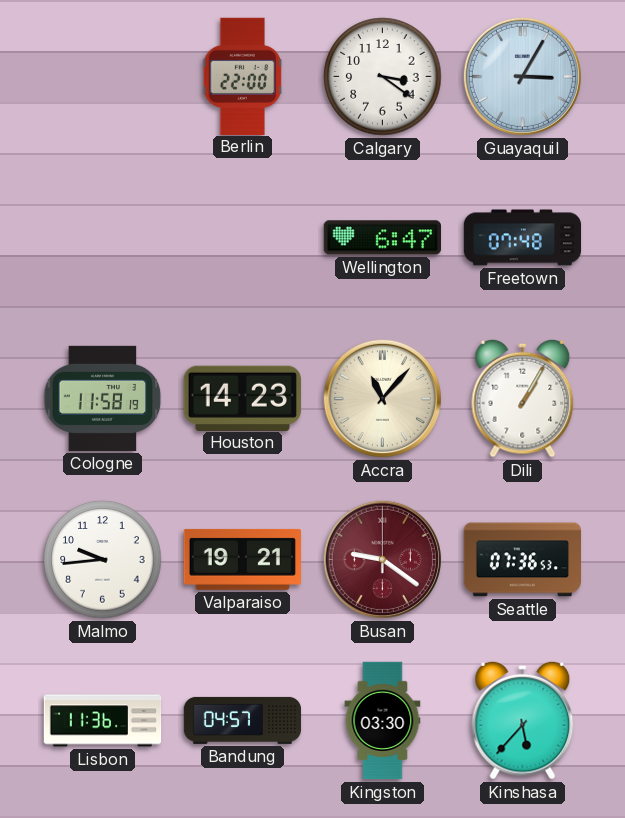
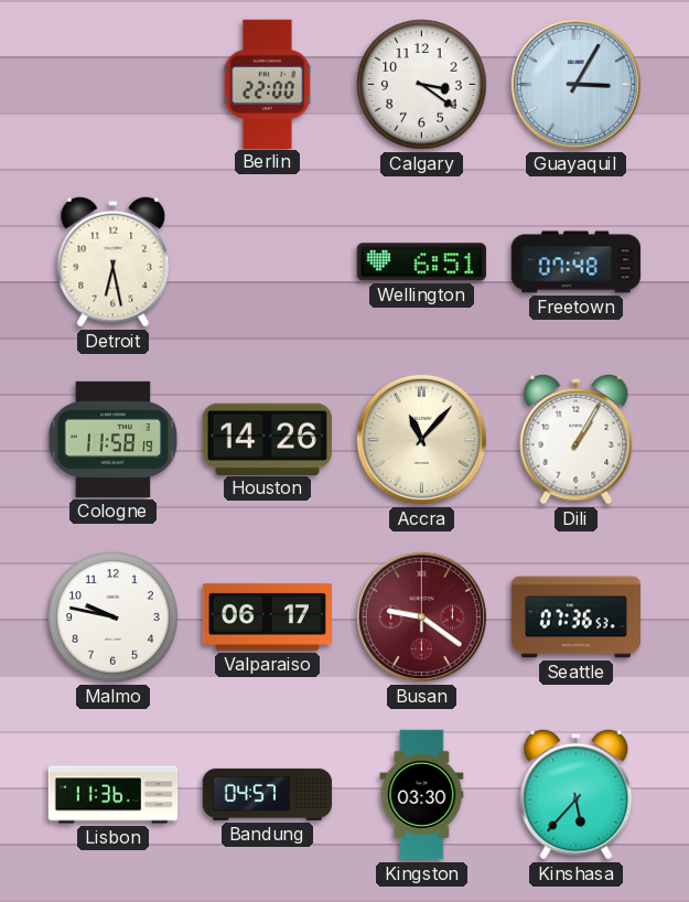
Detroit: none -> 6:28
Wellington: 6:47 -> 6:51
Houston: 14:23 -> 14:26
Malmo: 9:44 -> 9:47
Valparaiso: 19:21 -> 06:17
